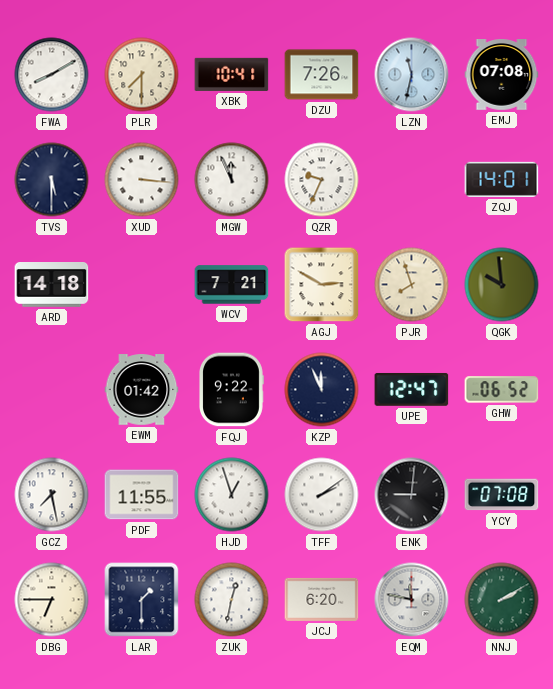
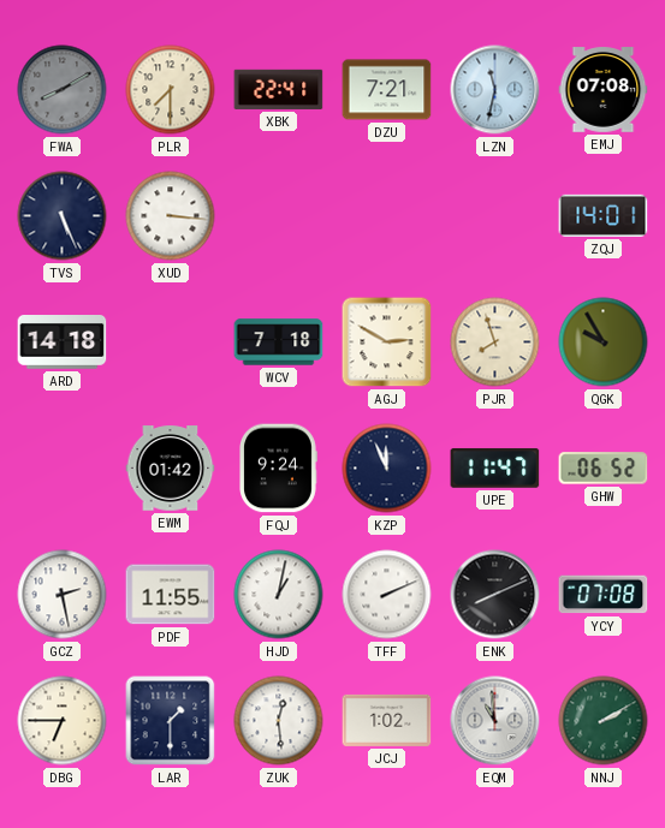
FWA dial: white -> grey
XBK: 10:41 -> 22:41
DZU: 7:26 -> 7:21
TVS: 5:30 -> 5:26
MGW: 11:56 -> none
QZR: 9:34 -> none
WCV: 7:21 -> 7:18
QGK: 9:59 -> 9:55
FQJ: 9:22 -> 9:24
UPE: 12:47 -> 11:47
GCZ: 7:28 -> 2:28
HJD: 12:57 -> 1:02
TFF: 2:09 -> 2:11
ENK: 9:01 -> 8:11
ZUK: 12:32 -> 12:29
JCJ: 6:20 -> 1:02
EQM: 11:47 -> 10:59
